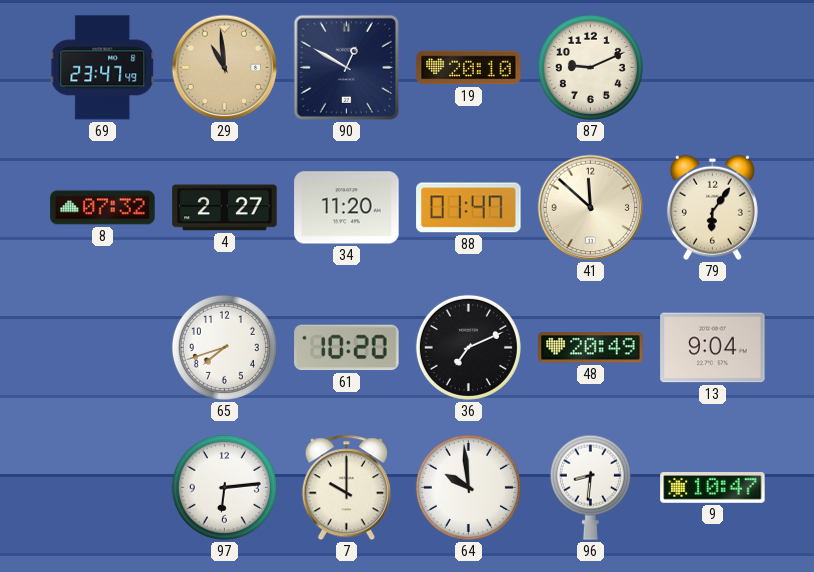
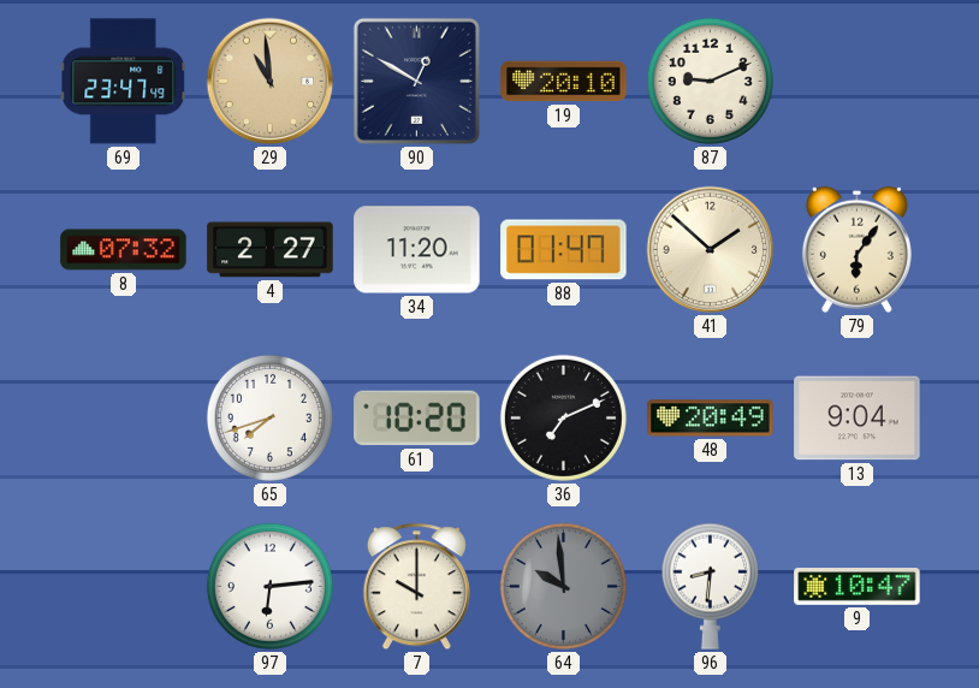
41: 11:52 -> 1:52
64 dial: white -> grey
